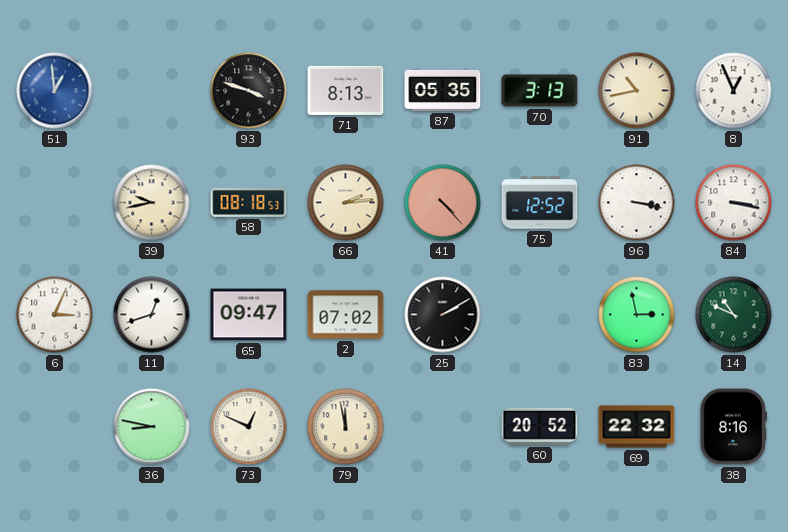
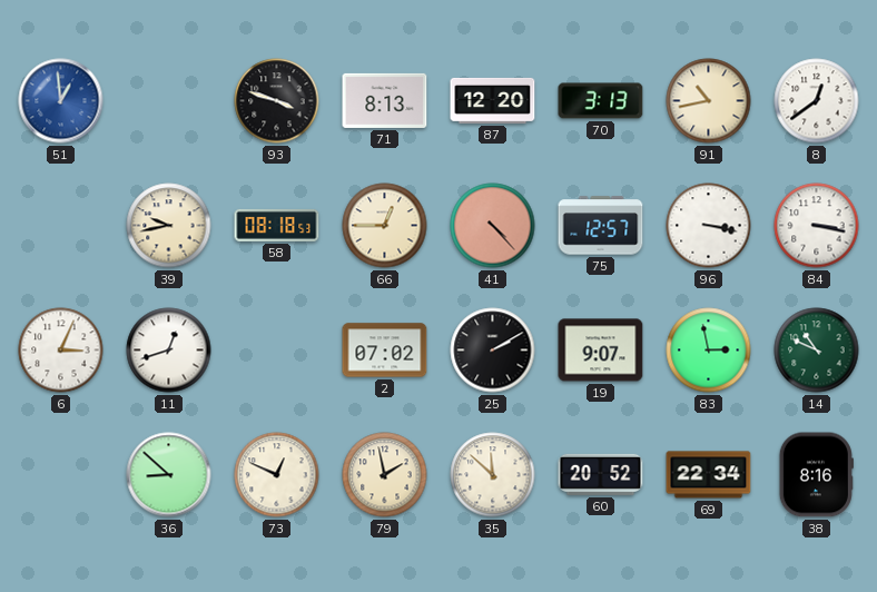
87: 05:35 -> 12:20
8: 12:56 -> 12:39
66: 2:14 -> 12:45
75: 12:52 -> 12:57
65: 09:47 -> none
19: none -> 9:07
36: 8:47 -> 8:52
79: 11:58 -> 1:58
35: none -> 11:52
69: 22:32 -> 22:34
